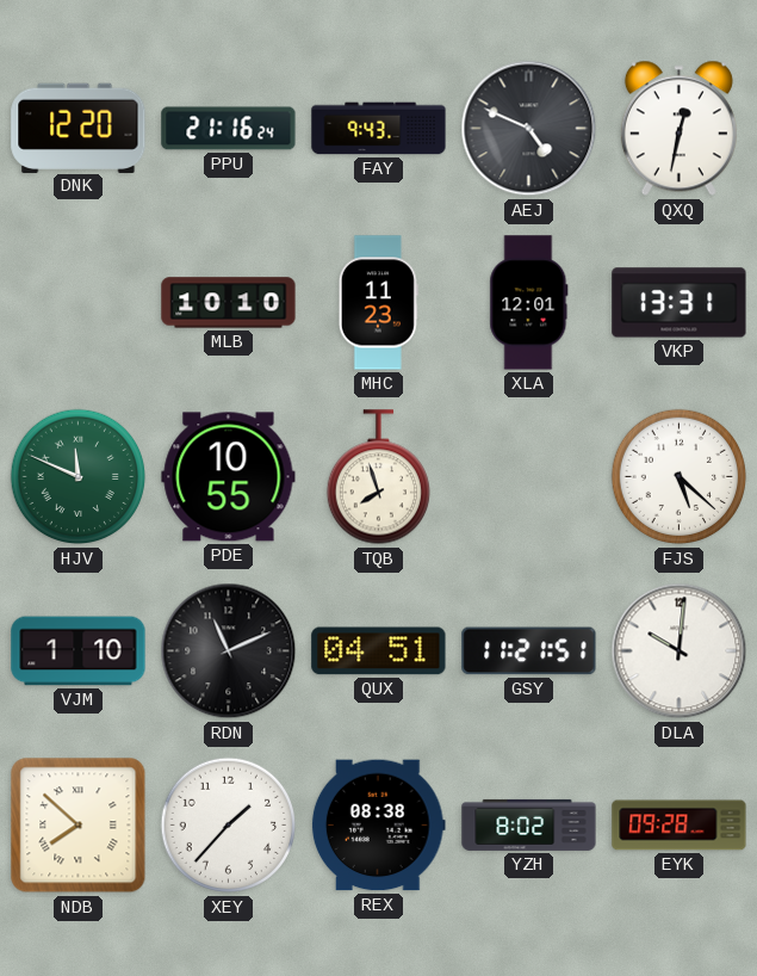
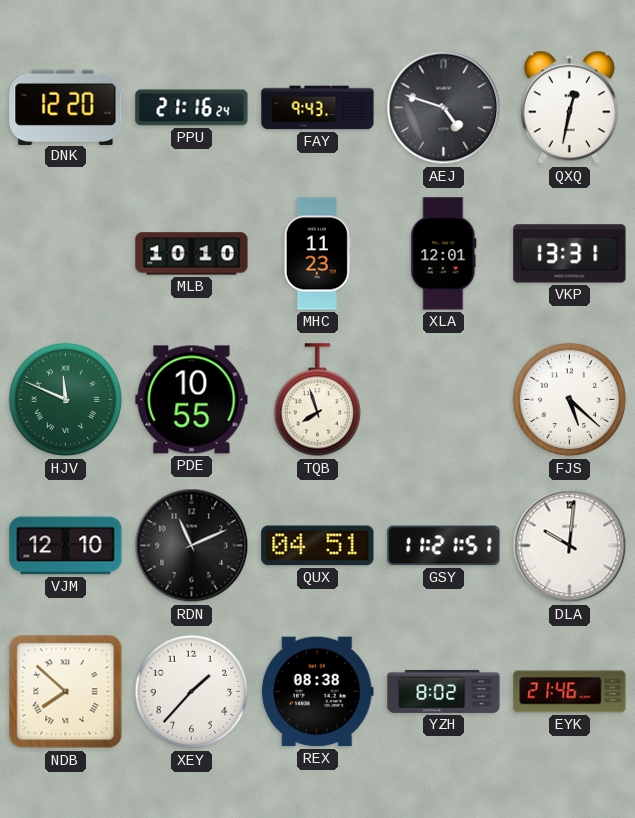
AEJ: 4:49 -> 4:48
VJM: 1:10 -> 12:10
EYK: 09:28 -> 21:46
